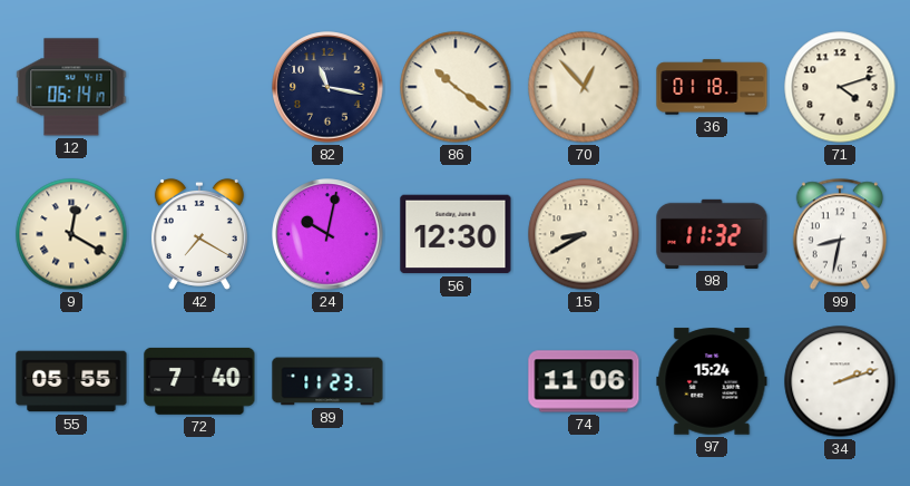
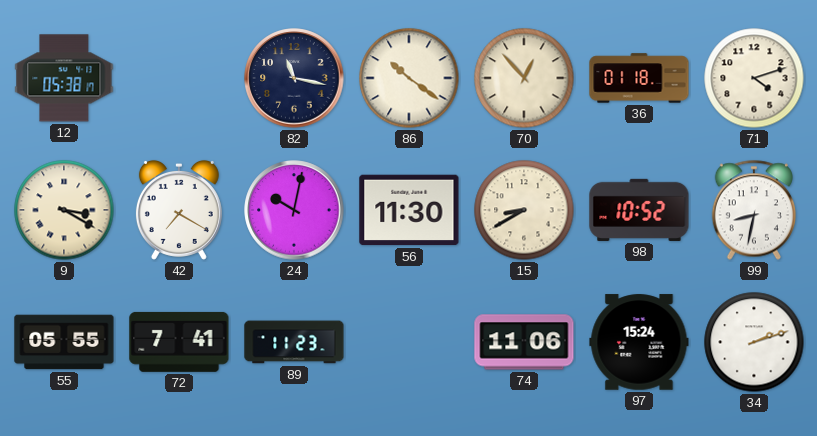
12: 06:14 -> 05:38
9: 12:20 -> 3:20
56: 12:30 -> 11:30
98: 11:32 -> 10:52
72: 7:40 -> 7:41
